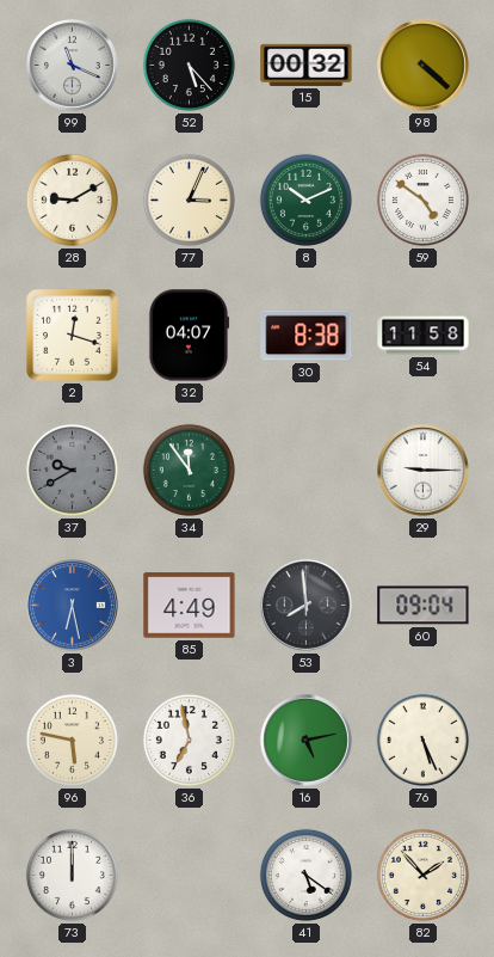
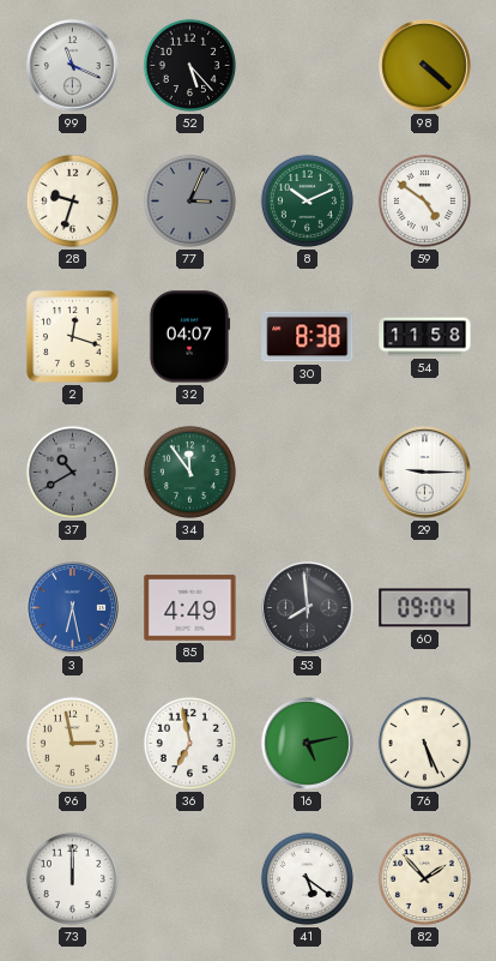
15: 00:32 -> none
28: 9:10 -> 9:33
77 dial: cream -> grey
37: 9:40 -> 10:40
96: 5:47 -> 2:58
